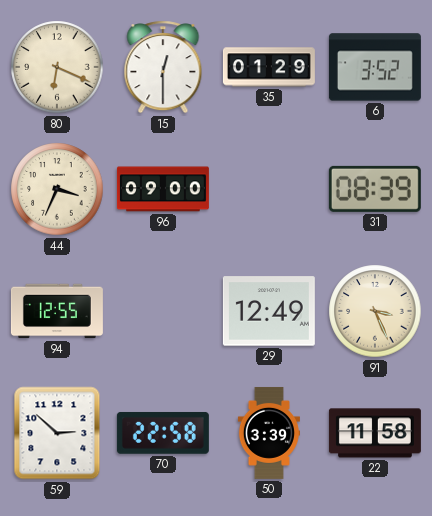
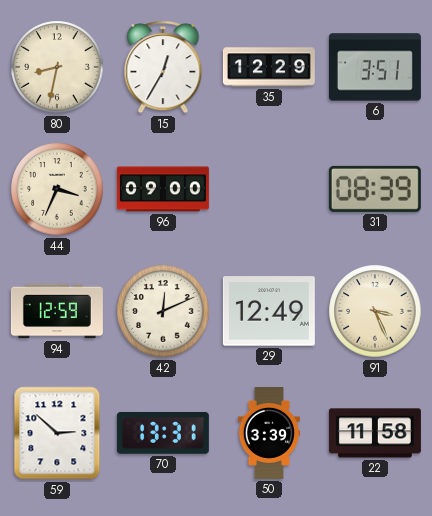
80: 6:19 -> 8:32
15: 12:30 -> 12:35
35: 01:29 -> 12:29
6: 3:52 -> 3:51
94: 12:55 -> 12:59
42: none -> 12:11
70: 22:58 -> 13:31
